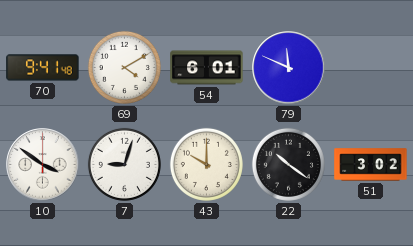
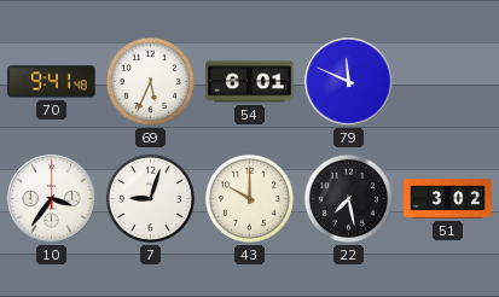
69: 4:10 -> 5:34
10: 3:51 -> 3:36
22: 10:21 -> 7:28
